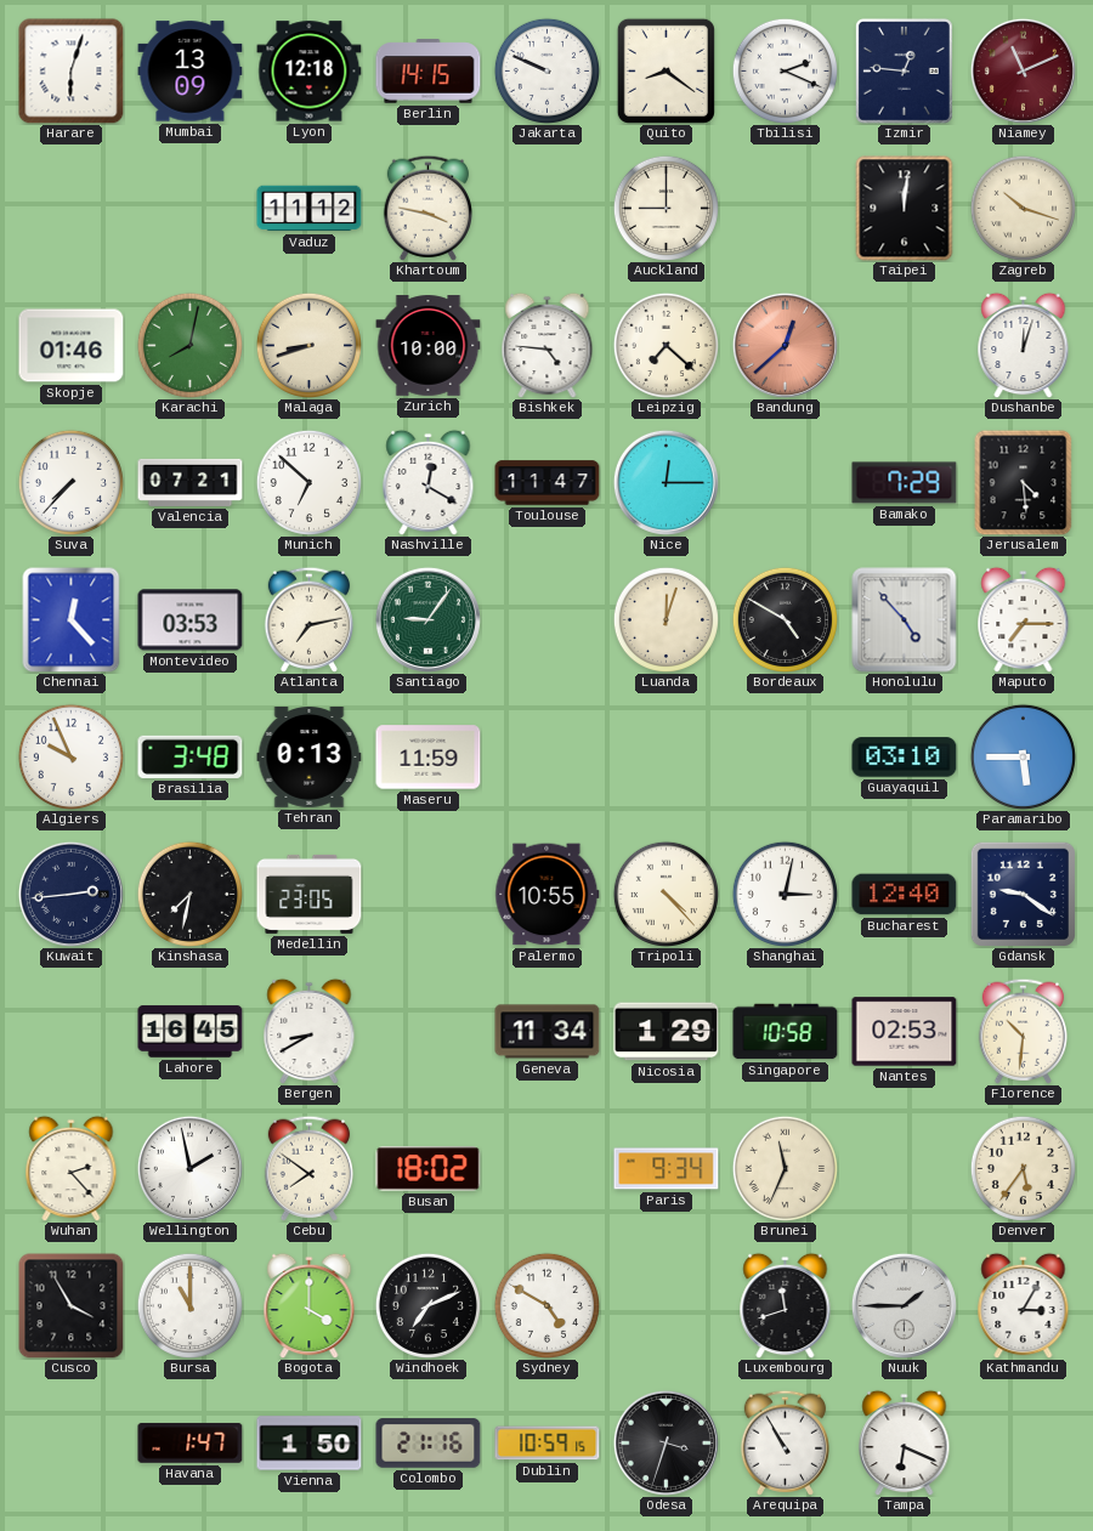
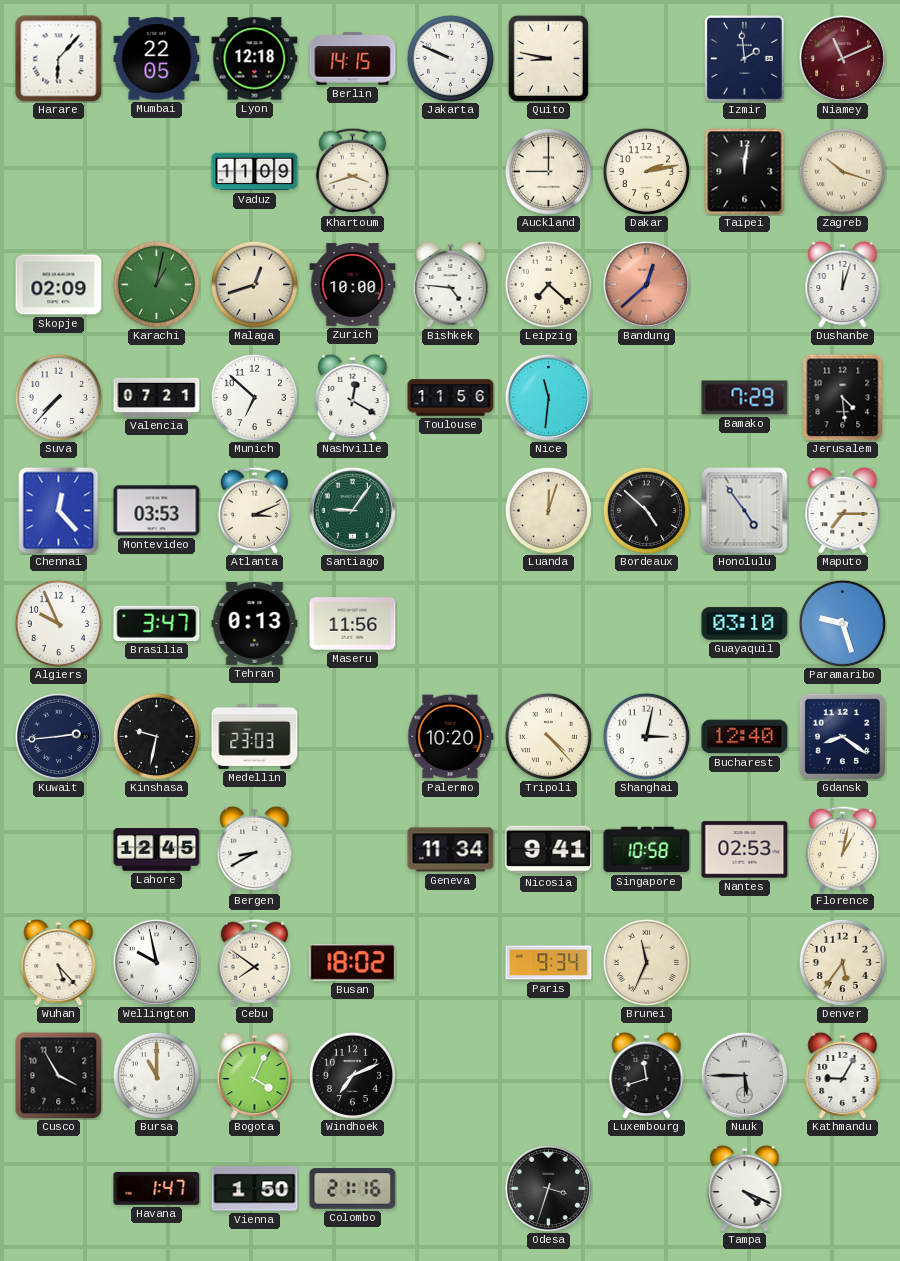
Harare: 6:03 -> 6:07
Mumbai: 13:09 -> 22:05
Quito: 8:21 -> 8:47
Tbilisi: 2:19 -> none
Izmir: 12:46 -> 1:59
Vaduz: 11:12 -> 11:09
Khartoum: 3:47 -> 3:42
Dakar: none -> 2:13
Skopje: 01:46 -> 02:09
Karachi: 8:02 -> 1:02
Malaga: 8:42 -> 12:42
Toulouse: 11:47 -> 11:56
Nice: 12:15 -> 11:31
Atlanta: 7:13 -> 3:11
Bordeaux: 4:50 -> 4:52
Honolulu: 4:53 -> 4:54
Brasilia: 3:48 -> 3:47
Maseru: 11:59 -> 11:56
Paramaribo: 5:45 -> 9:27
Kinshasa: 7:32 -> 9:32
Medellin: 23:05 -> 23:03
Palermo: 10:55 -> 10:20
Gdansk: 9:21 -> 8:21
Lahore: 16:45 -> 12:45
Nicosia: 1:29 -> 9:41
Florence: 10:31 -> 1:02
Wuhan: 2:23 -> 5:23
Wellington: 1:58 -> 9:58
Bogota: 4:00 -> 4:04
Sydney: 4:50 -> none
Nuuk: 1:45 -> 5:45
Kathmandu: 3:05 -> 9:05
Dublin: 10:59 -> none
Arequipa: 10:55 -> none
Tampa: 6:19 -> 4:19
